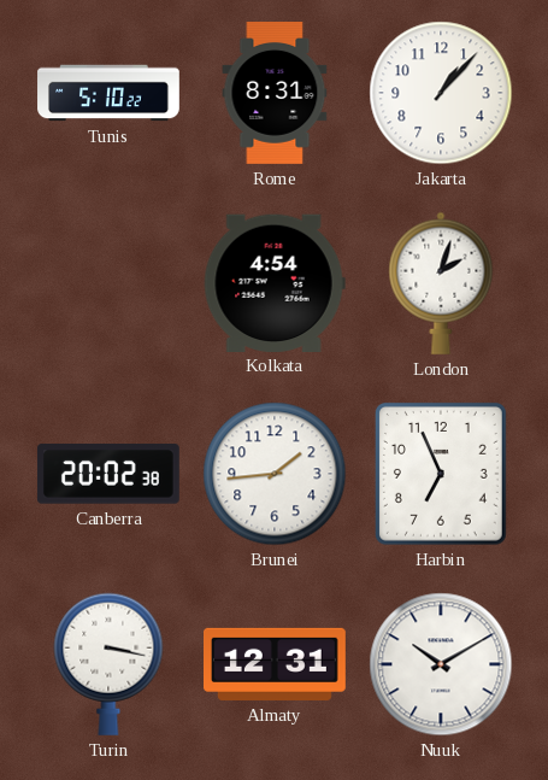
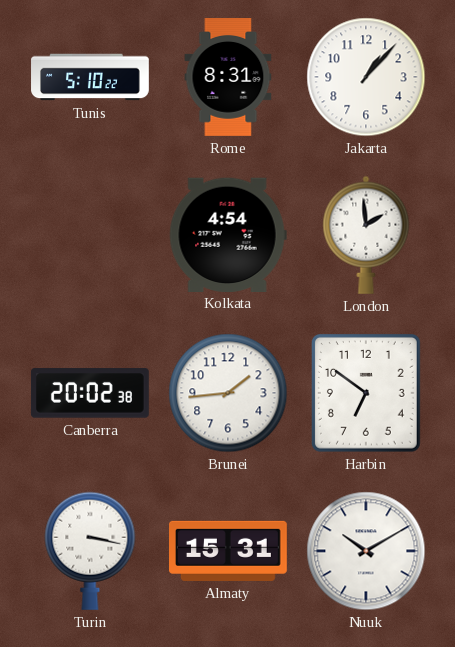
London: 2:03 -> 1:59
Harbin: 6:56 -> 6:51
Almaty: 12:31 -> 15:31
